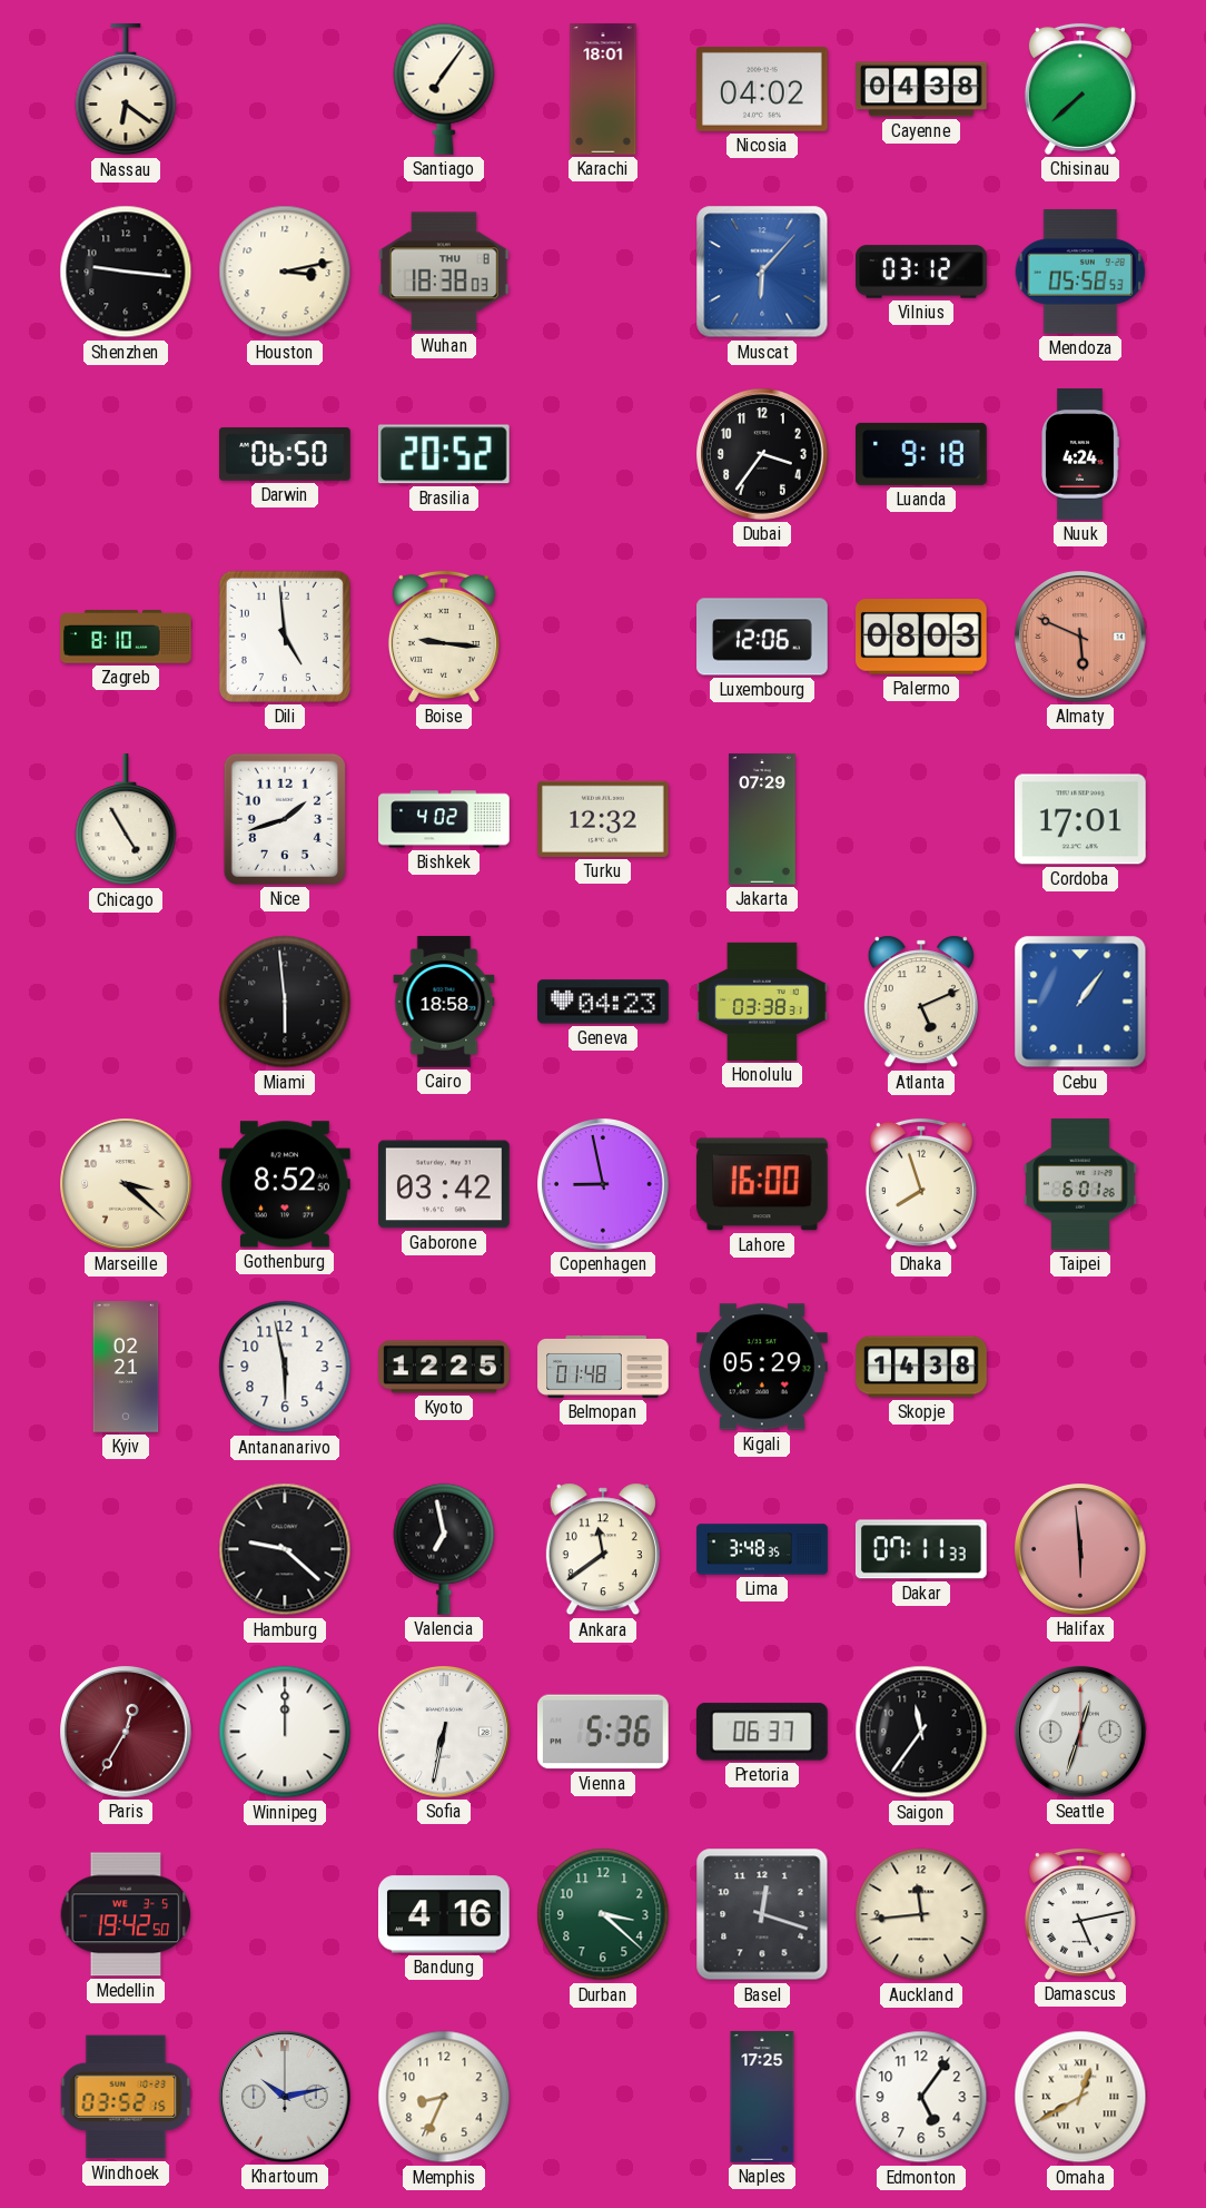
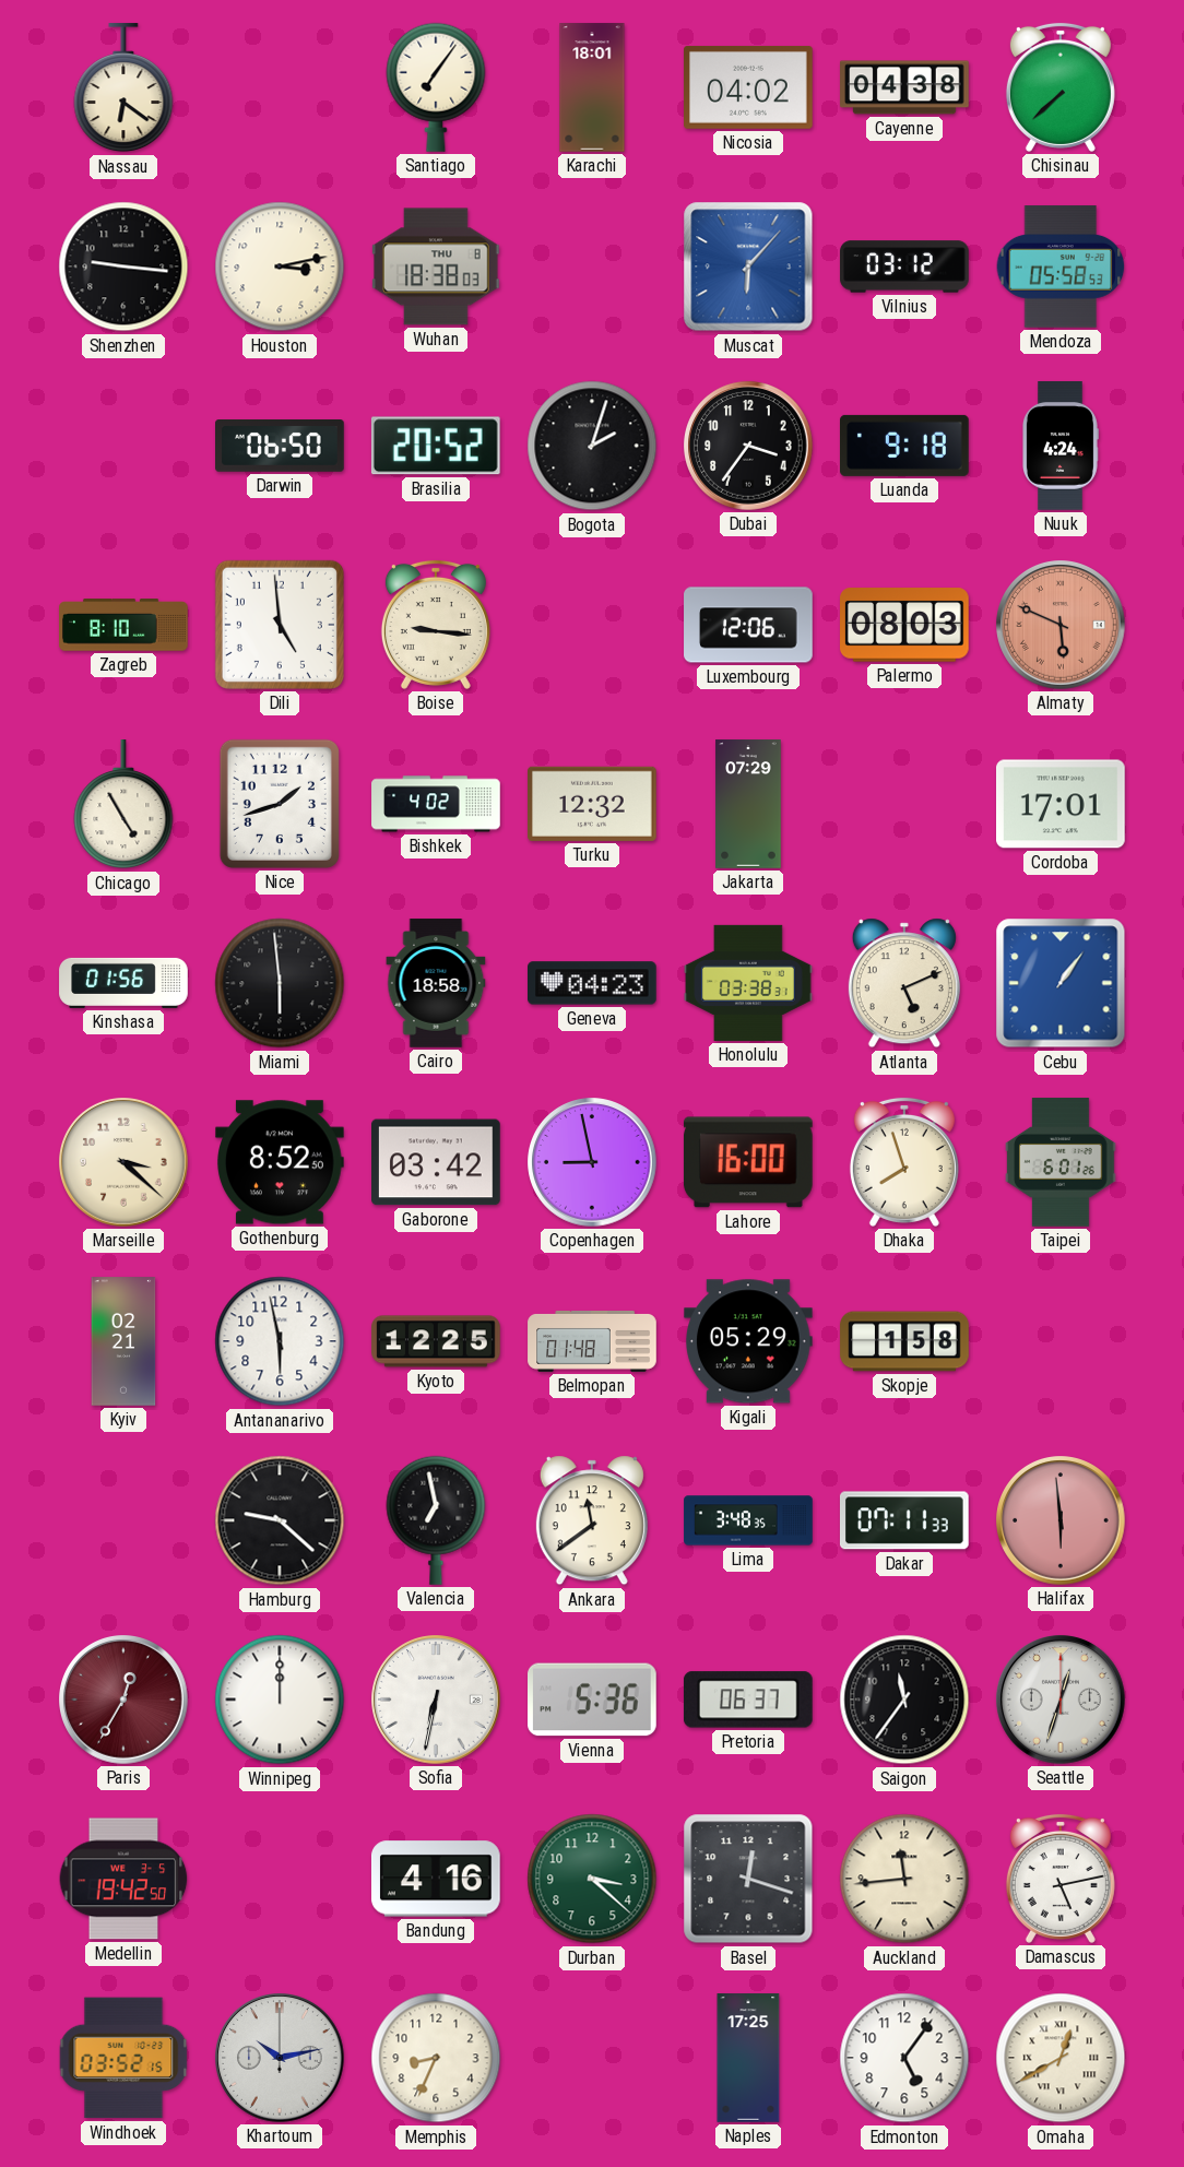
Bogota: none -> 2:03
Kinshasa: none -> 01:56
Skopje: 14:38 -> 1:58
